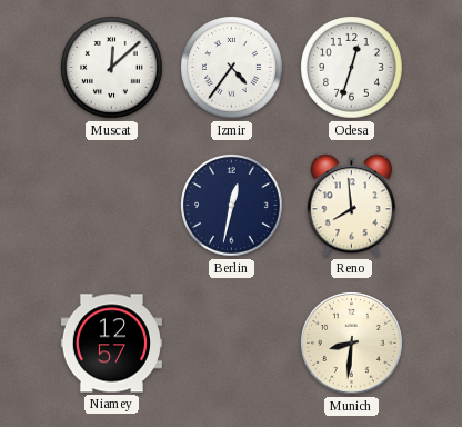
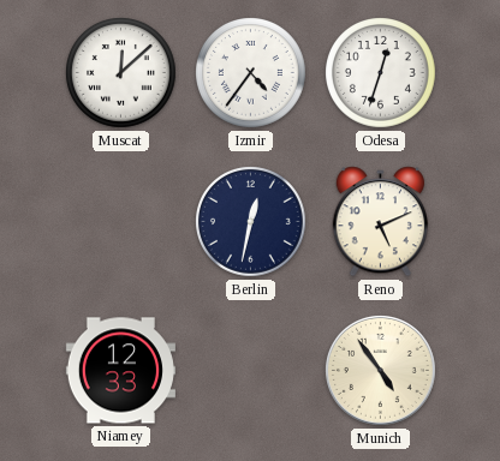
Reno: 7:59 -> 5:11
Niamey: 12:57 -> 12:33
Munich: 8:31 -> 4:54
